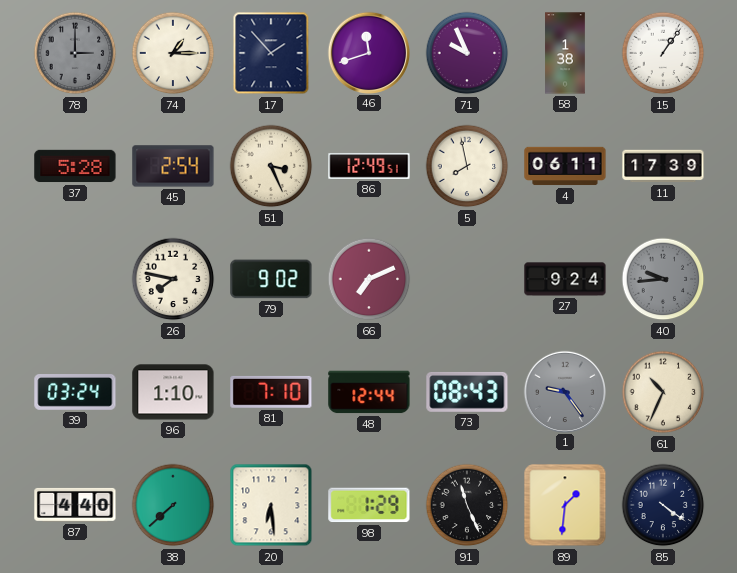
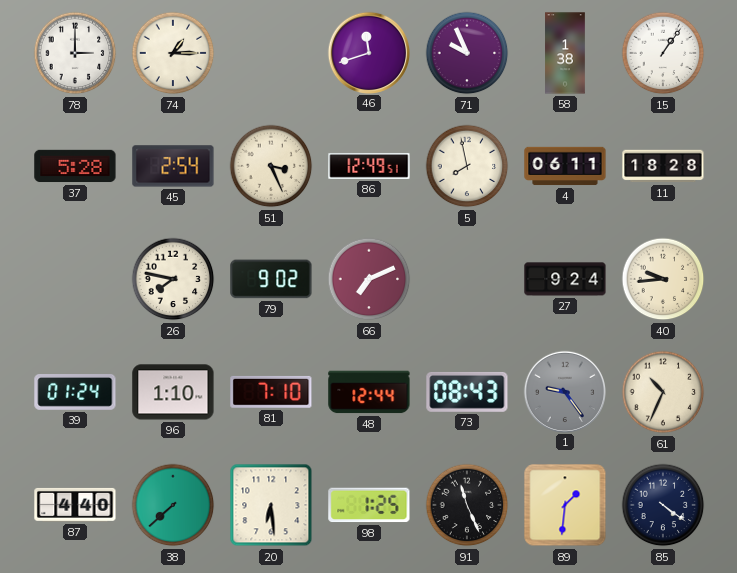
78 dial: grey -> white
17: 1:53 -> none
11: 17:39 -> 18:28
40 dial: grey -> cream
39: 03:24 -> 01:24
98: 1:29 -> 1:25
